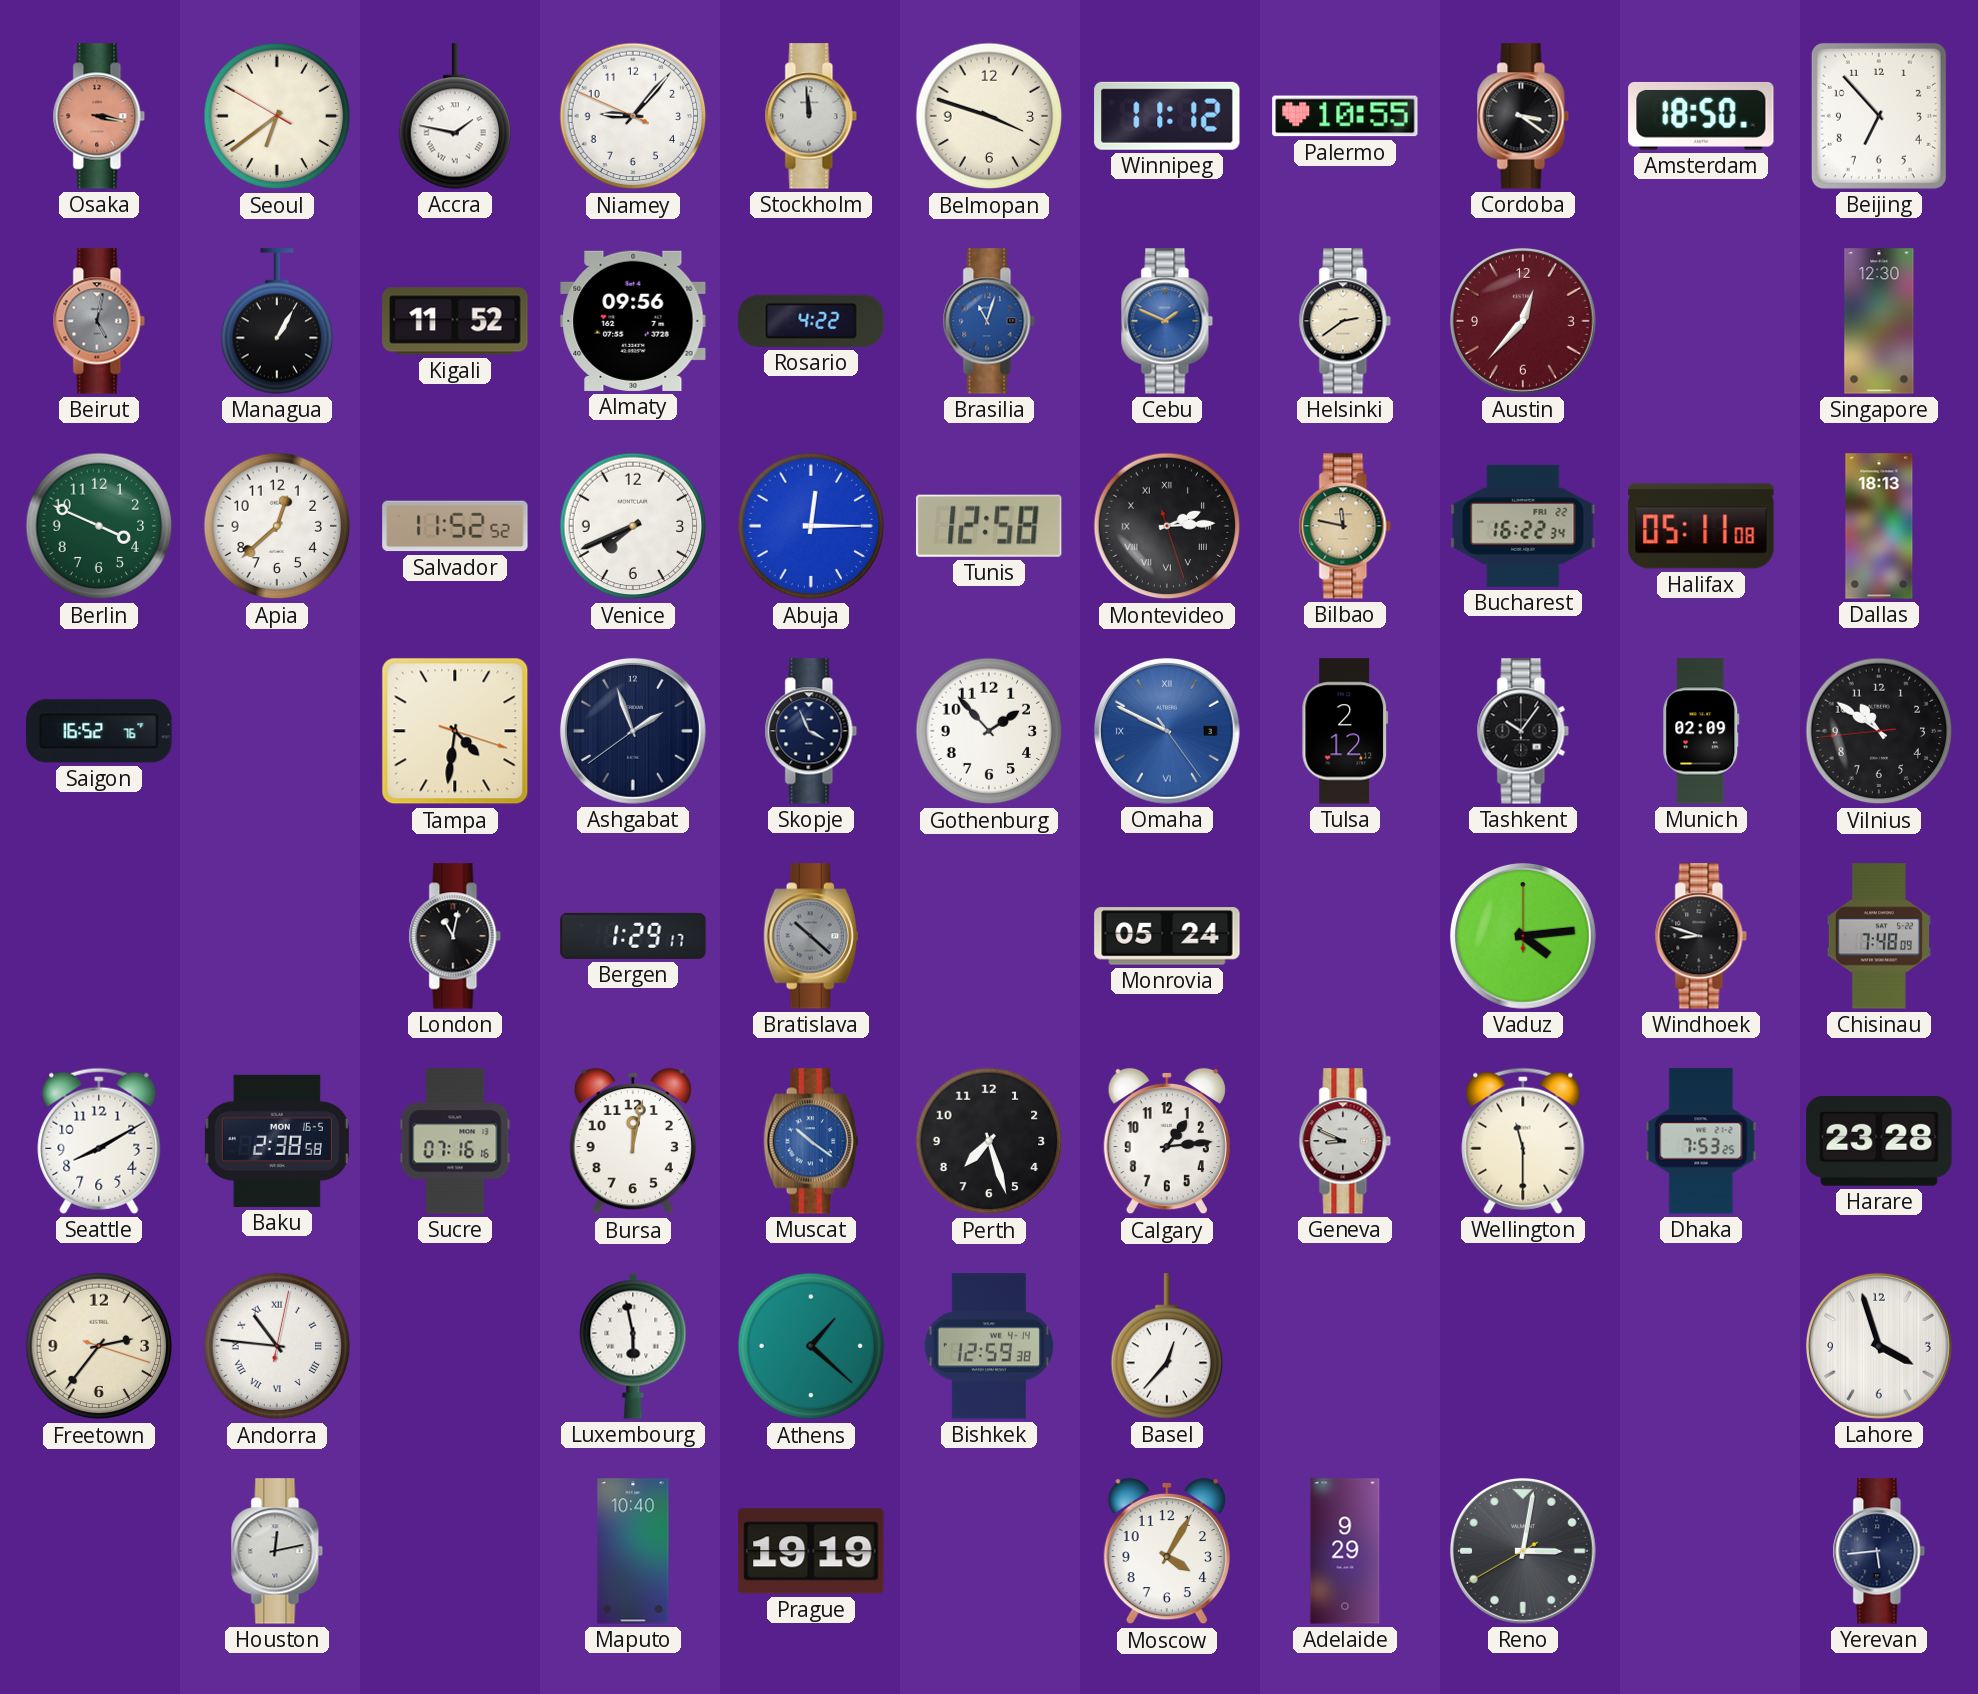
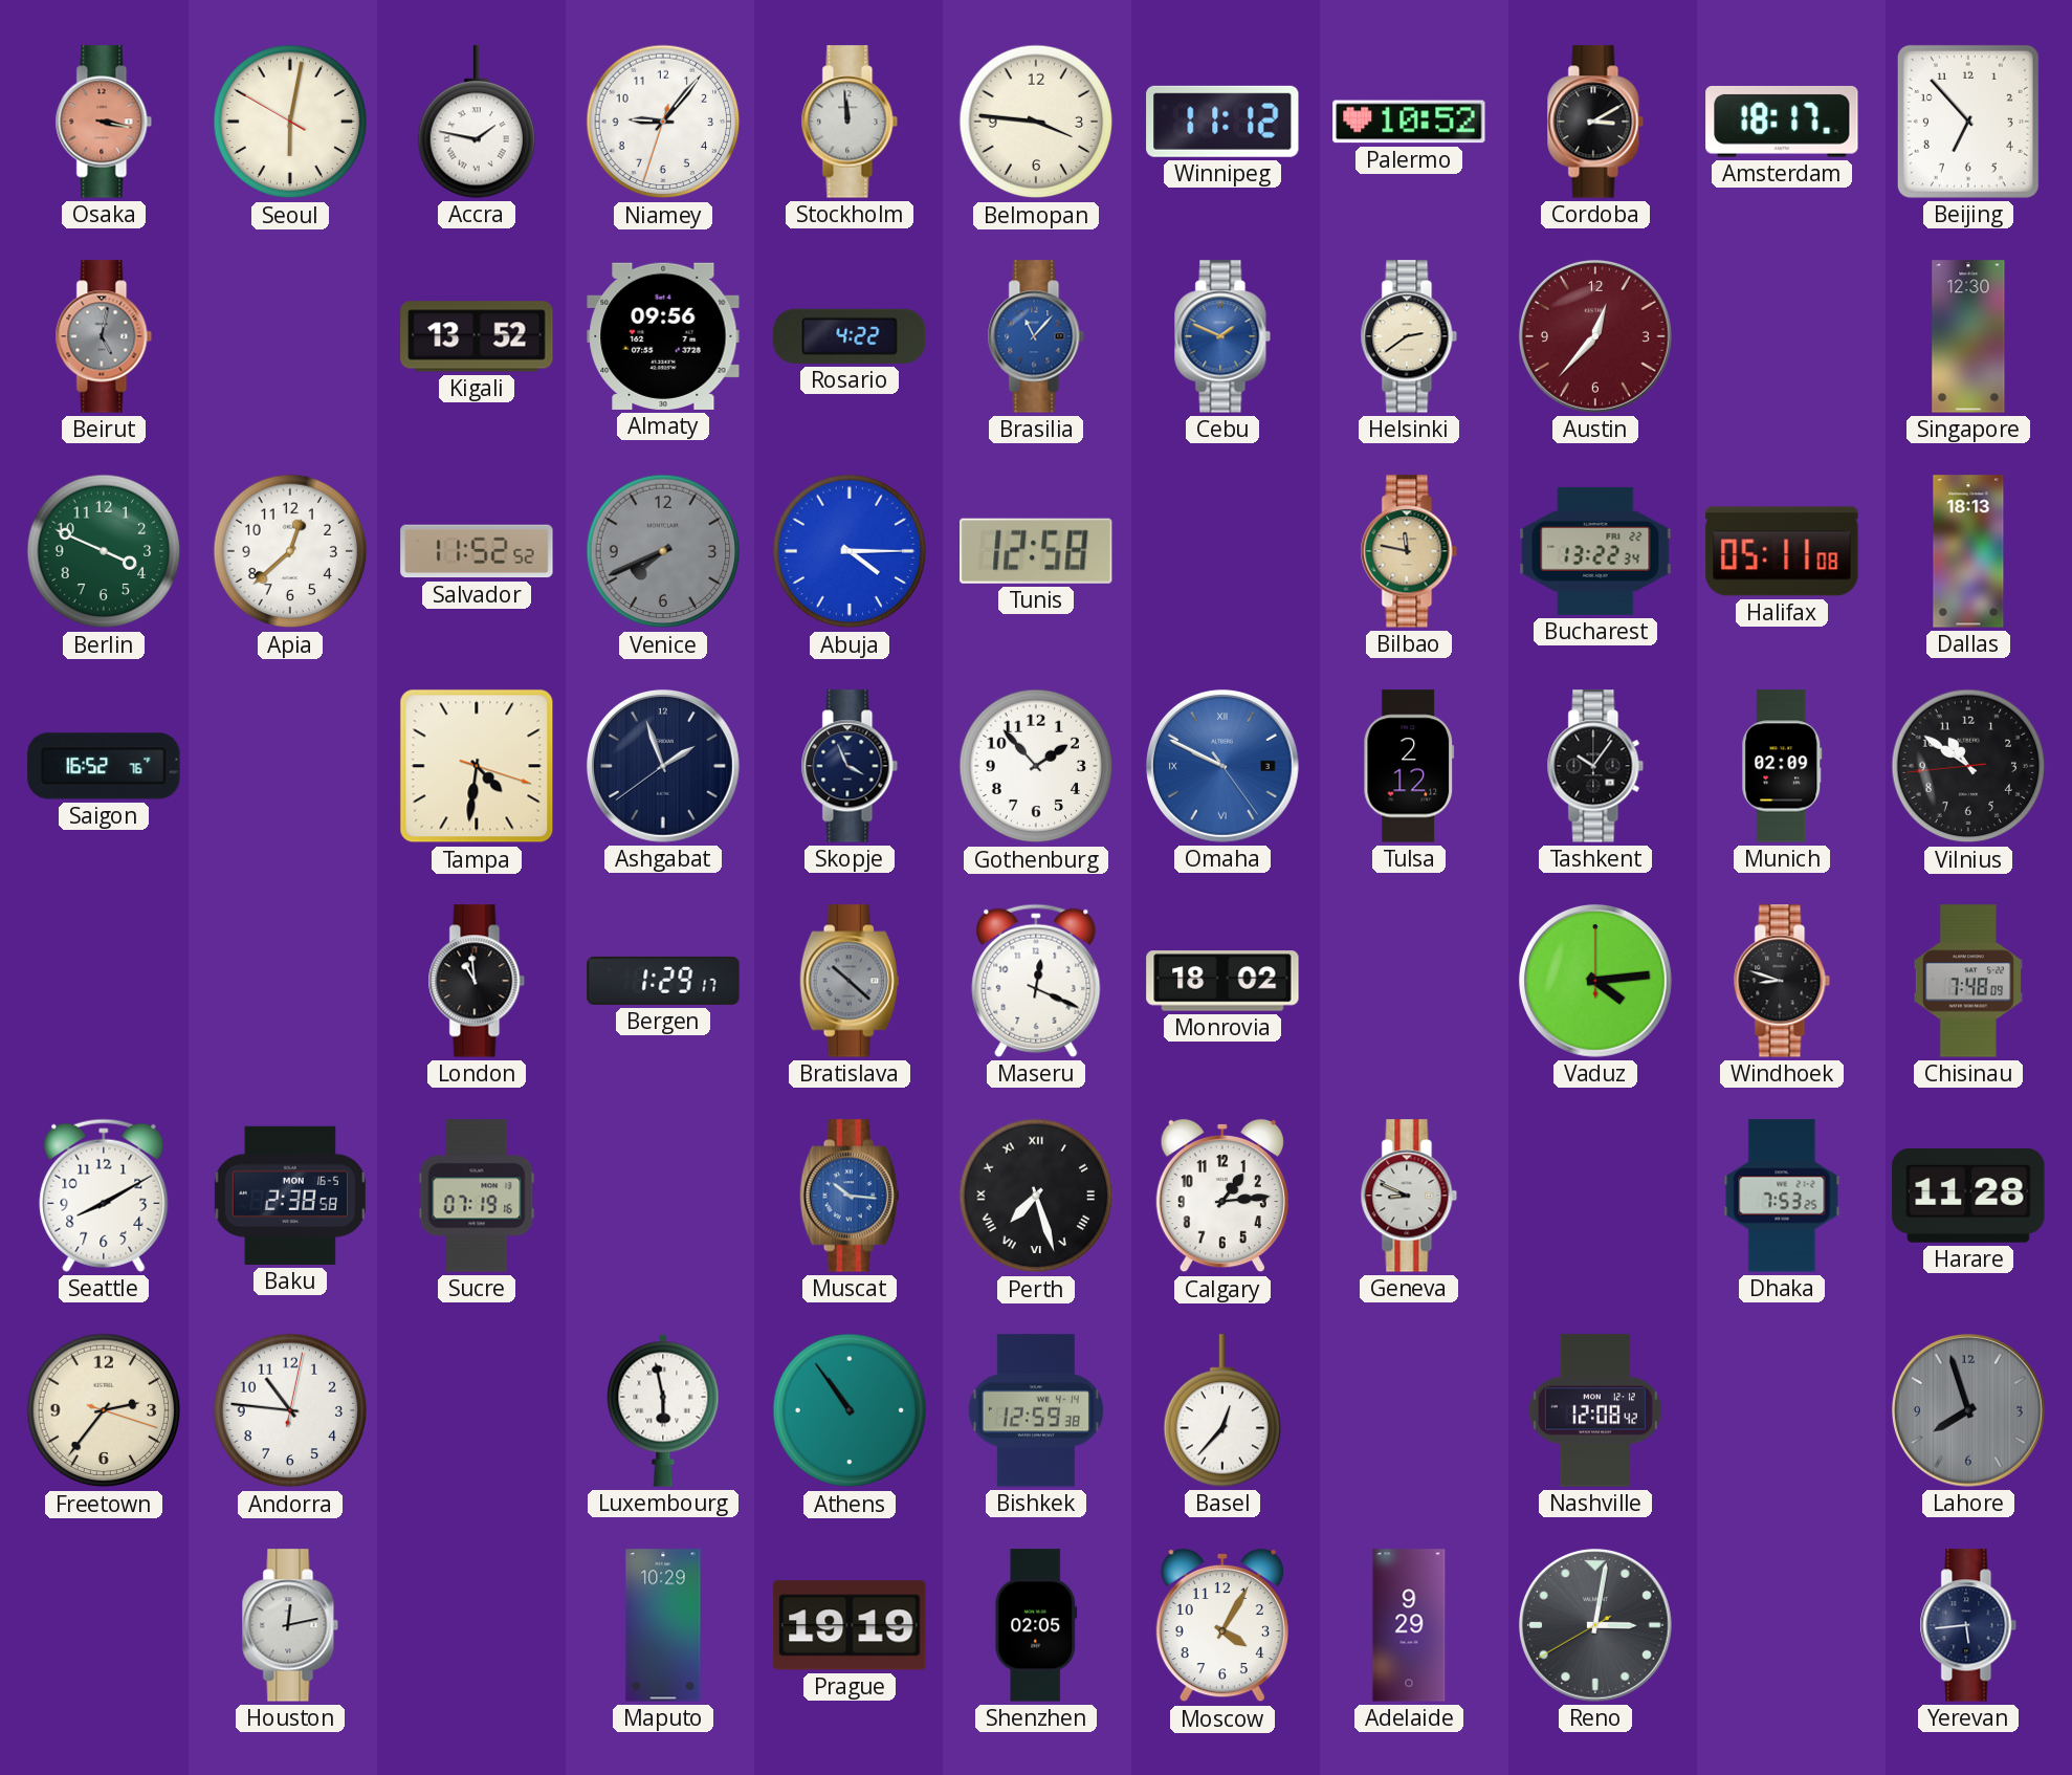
Seoul: 6:38 -> 6:01
Niamey: 9:06:49 -> 9:06:33
Belmopan: 3:48 -> 3:46
Palermo: 10:55 -> 10:52
Cordoba: 3:21 -> 3:10
Amsterdam: 18:50 -> 18:17
Managua: 1:05 -> none
Kigali: 11:52 -> 13:52
Brasilia: 11:03 -> 11:07
Venice dial: white -> grey
Abuja: 12:15 -> 4:15
Montevideo: 2:14 -> none
Bucharest: 16:22 -> 13:22
London: 11:02 -> 10:59
Maseru: none -> 12:19
Monrovia: 05:24 -> 18:02
Sucre: 07:16 -> 07:19
Bursa: 12:02 -> none
Muscat: 10:21 -> 10:16
Perth numerals: Arabic -> Roman
Wellington: 11:30 -> none
Harare: 23:28 -> 11:28
Andorra numerals: Roman -> Arabic
Athens: 1:22 -> 10:54
Nashville: none -> 12:08
Lahore: 3:57 -> 7:57
Lahore dial: white -> grey
Maputo: 10:40 -> 10:29
Shenzhen: none -> 02:05
